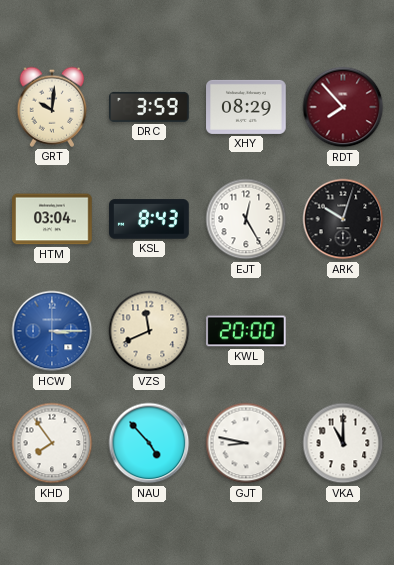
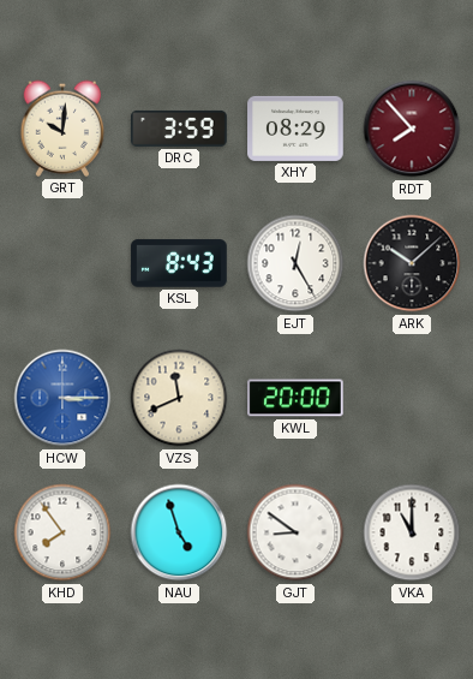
HTM: 03:04 -> none
ARK: 10:03 -> 10:08
NAU: 4:53 -> 4:57
GJT: 8:47 -> 8:51
